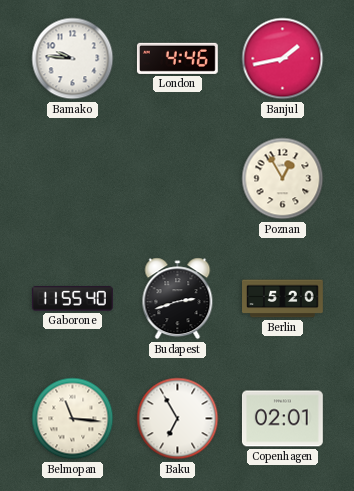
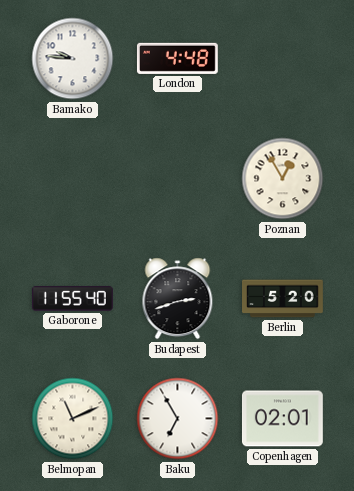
London: 4:46 -> 4:48
Banjul: 1:43 -> none
Belmopan: 11:16 -> 11:11
